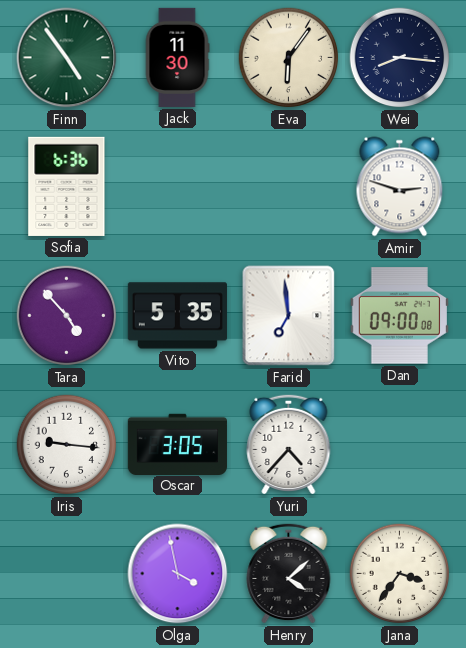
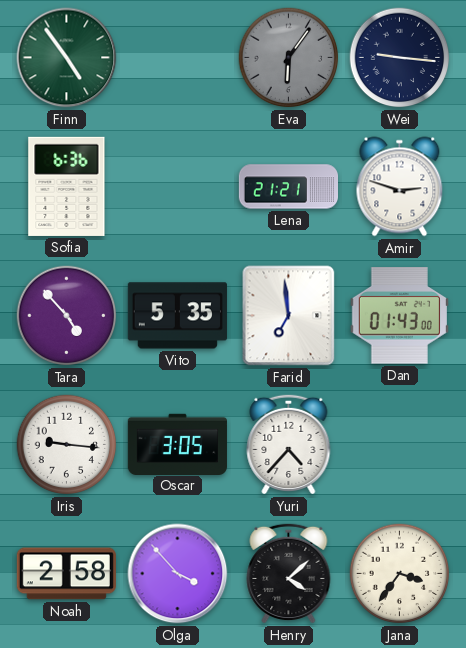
Jack: 11:30 -> none
Eva dial: cream -> grey
Wei: 8:16 -> 9:16
Lena: none -> 21:21
Dan: 09:00 -> 01:43
Noah: none -> 2:58
Olga: 3:58 -> 3:53
